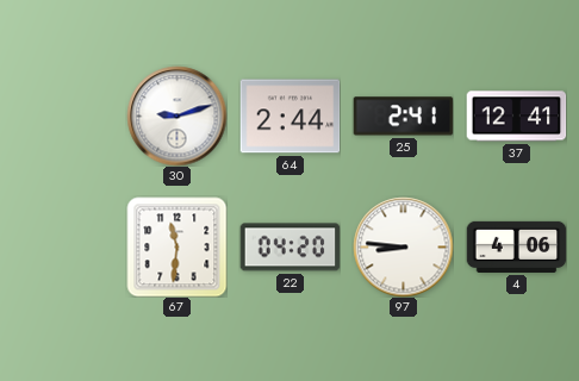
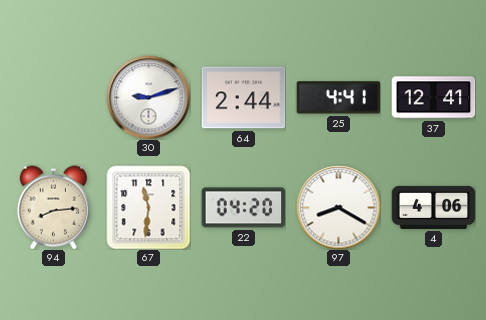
25: 2:41 -> 4:41
94: none -> 8:14
97: 8:46 -> 8:20
